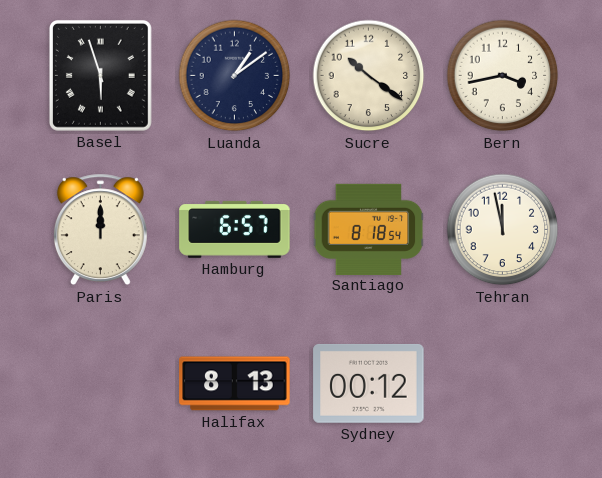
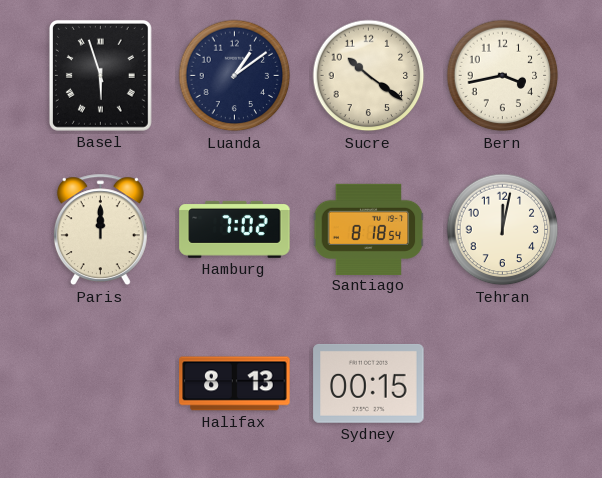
Hamburg: 6:57 -> 7:02
Tehran: 11:58 -> 12:02
Sydney: 00:12 -> 00:15
